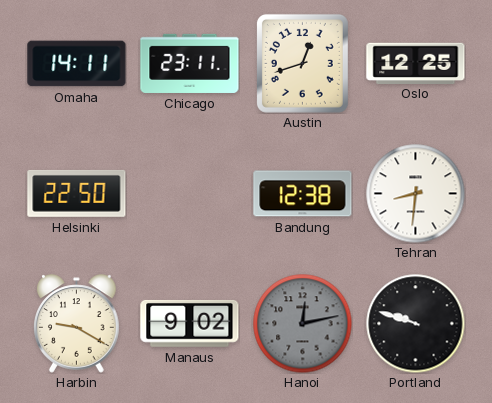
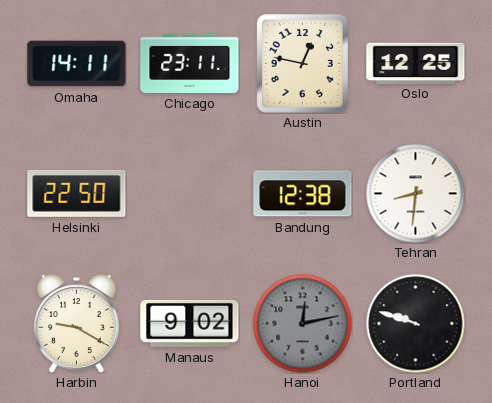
Austin: 12:42 -> 12:47
